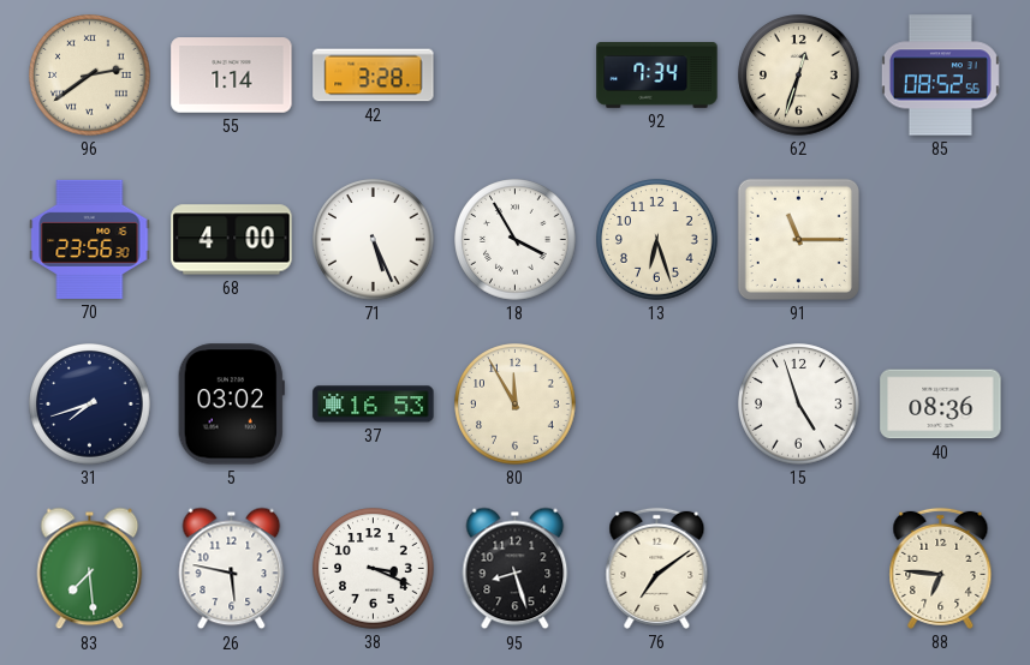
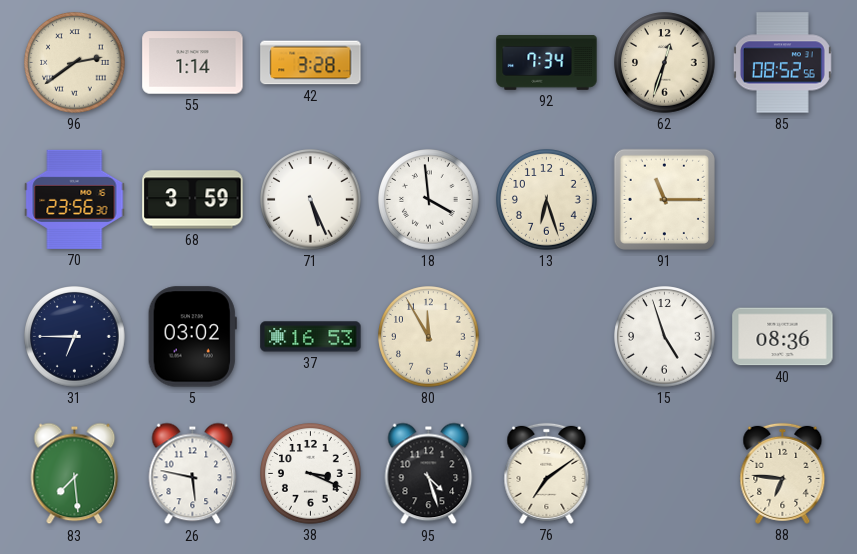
68: 4:00 -> 3:59
18: 3:55 -> 3:59
31: 7:42 -> 6:45
95: 8:27 -> 4:27
